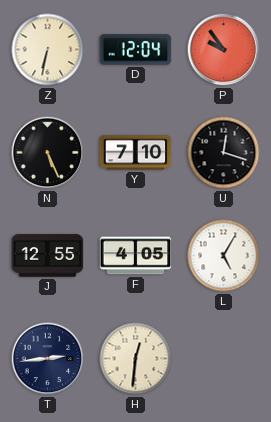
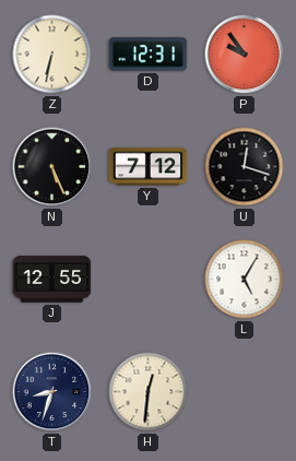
D: 12:04 -> 12:31
Y: 7:10 -> 7:12
F: 4:05 -> none
T: 2:44 -> 8:33
